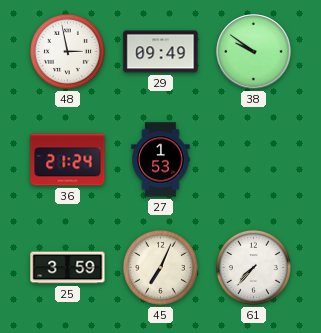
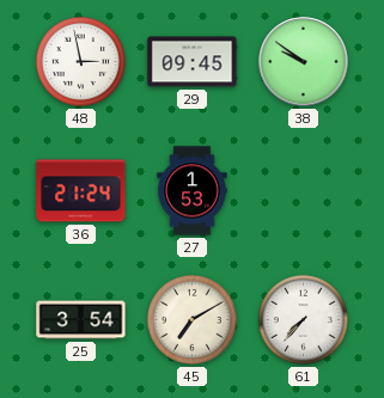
29: 09:49 -> 09:45
25: 3:59 -> 3:54
45: 7:04 -> 7:10
